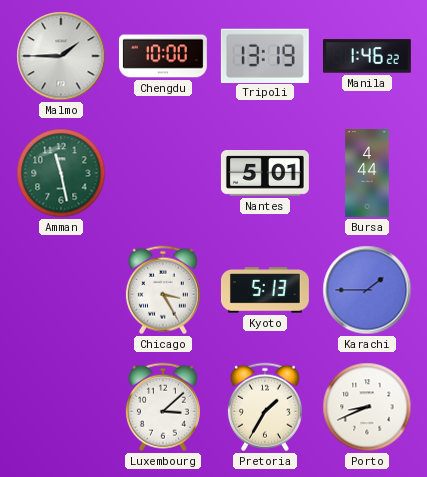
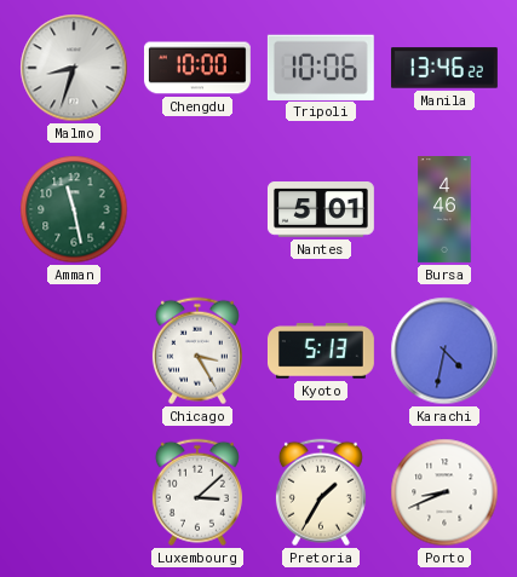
Malmo: 1:45 -> 8:33
Tripoli: 13:19 -> 10:06
Manila: 1:46 -> 13:46
Bursa: 4:44 -> 4:46
Karachi: 1:45 -> 4:32
